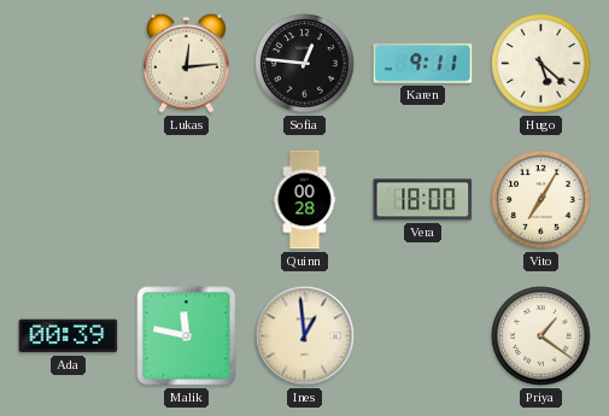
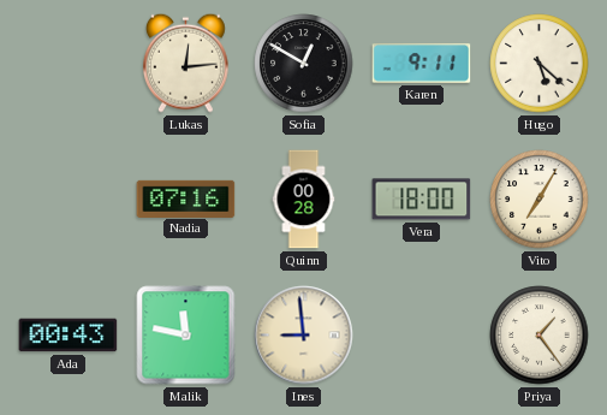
Sofia: 12:46 -> 12:50
Nadia: none -> 07:16
Ada: 00:39 -> 00:43
Ines: 12:59 -> 8:59
Priya: 1:21 -> 1:24
